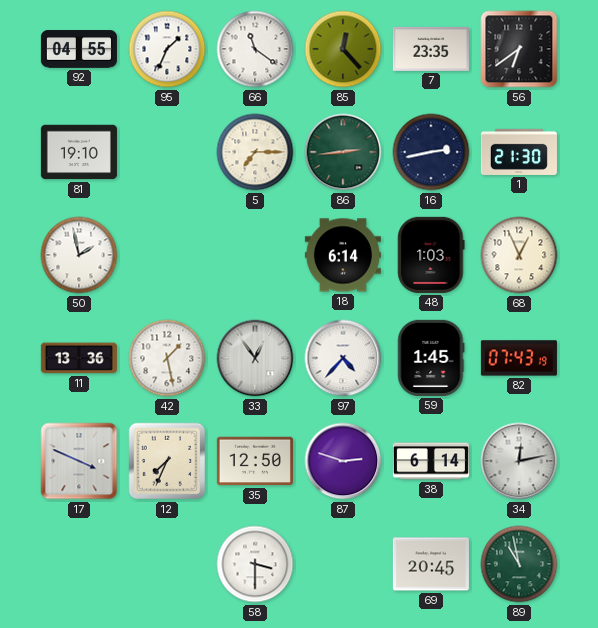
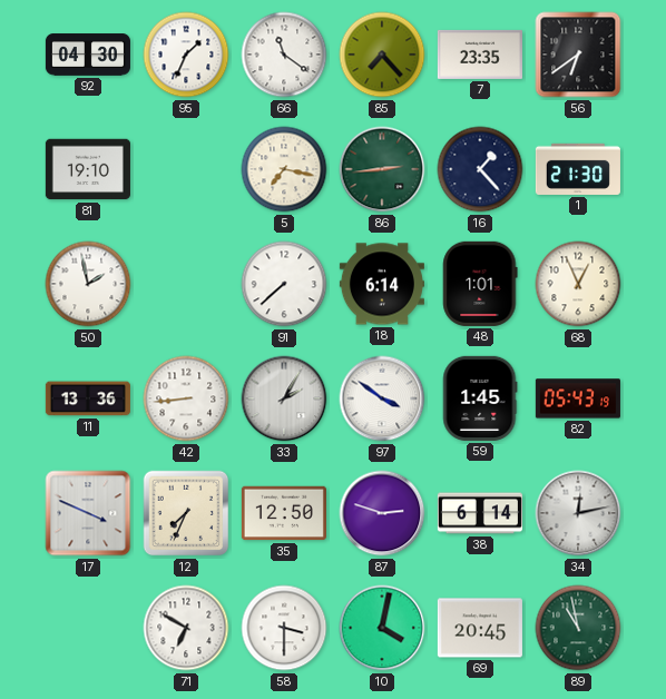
92: 04:55 -> 04:30
85: 12:23 -> 7:23
5: 7:15 -> 7:17
16: 2:43 -> 1:23
91: none -> 7:38
48: 1:03 -> 1:01
42: 1:28 -> 8:44
33: 12:54 -> 2:05
97: 4:37 -> 3:51
82: 07:43 -> 05:43
71: none -> 6:50
10: none -> 4:02
